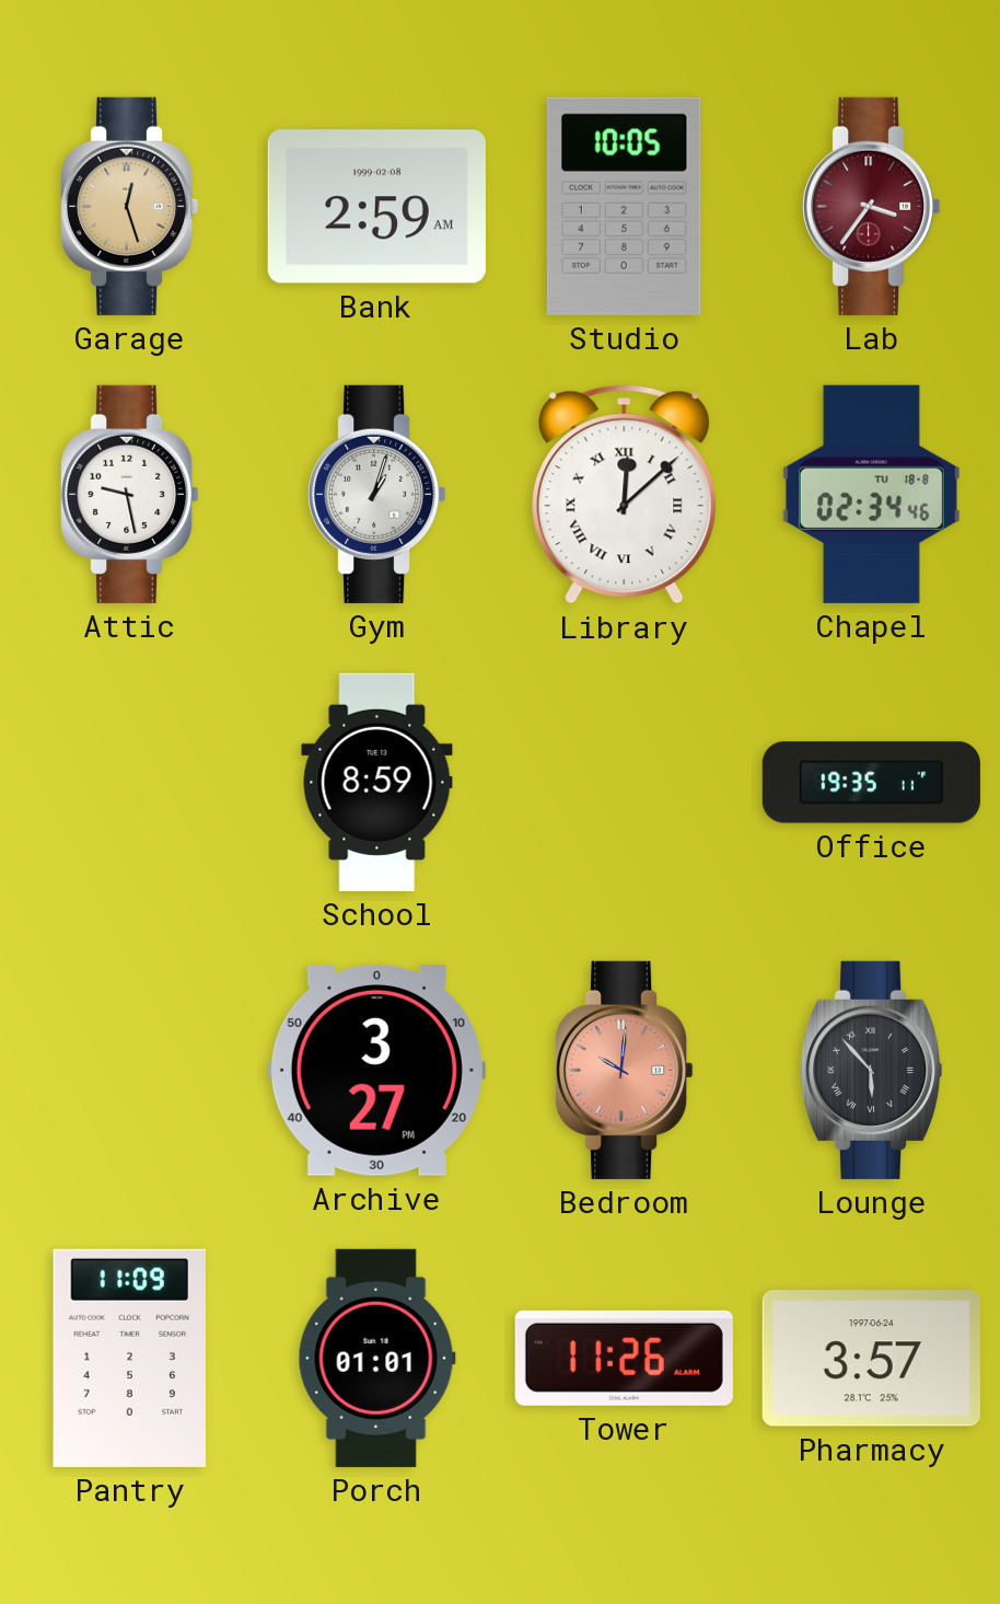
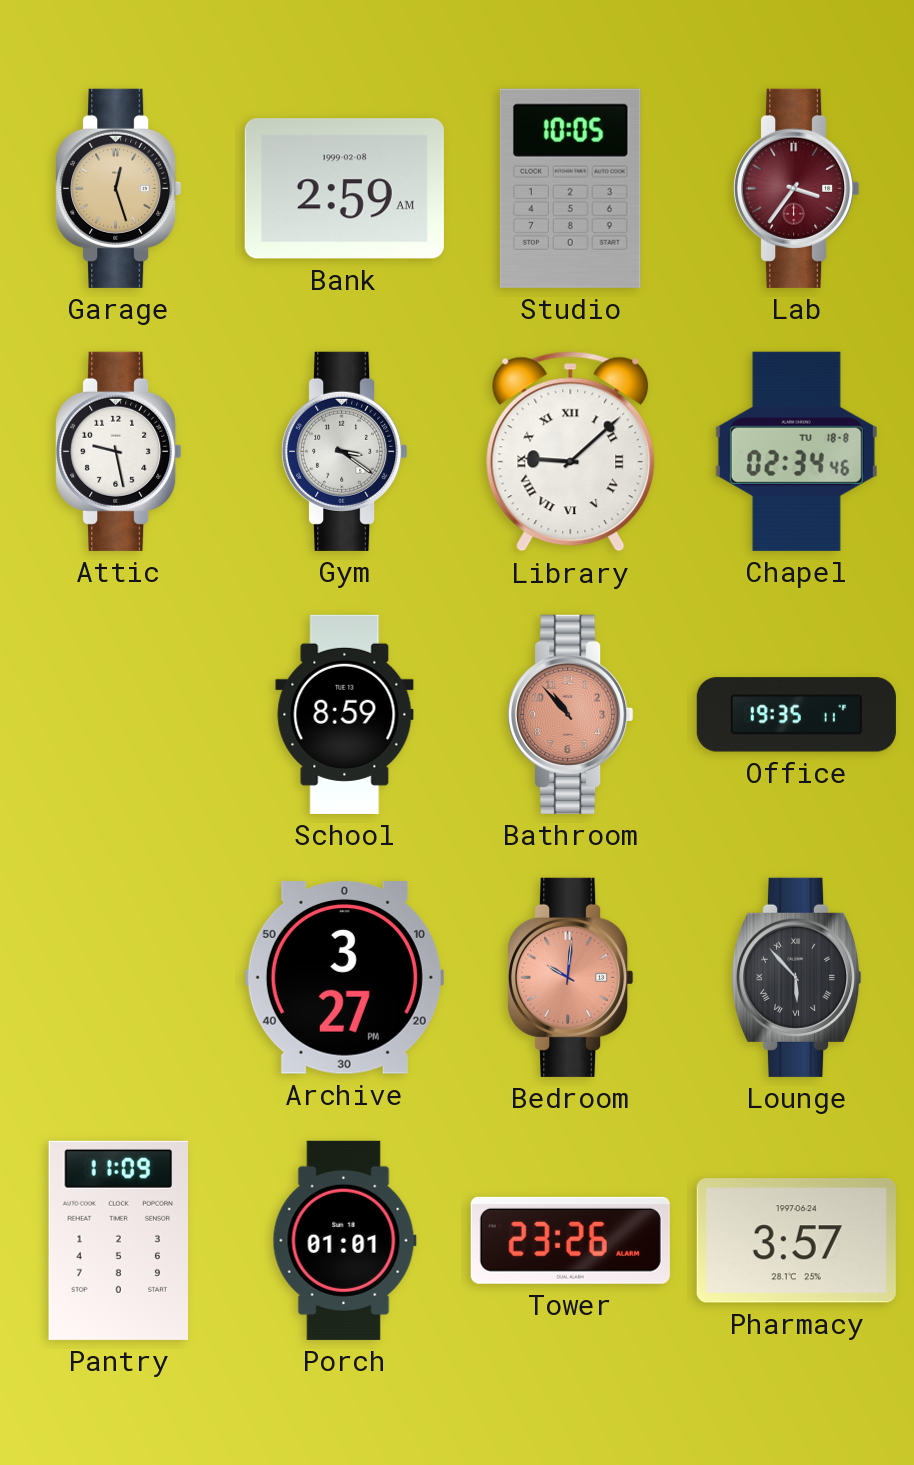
Gym: 1:03 -> 3:21
Library: 12:08 -> 9:08
Bathroom: none -> 10:53
Tower: 11:26 -> 23:26
